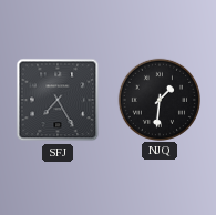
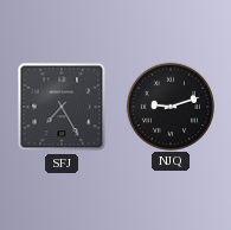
NJQ: 1:31 -> 9:12
